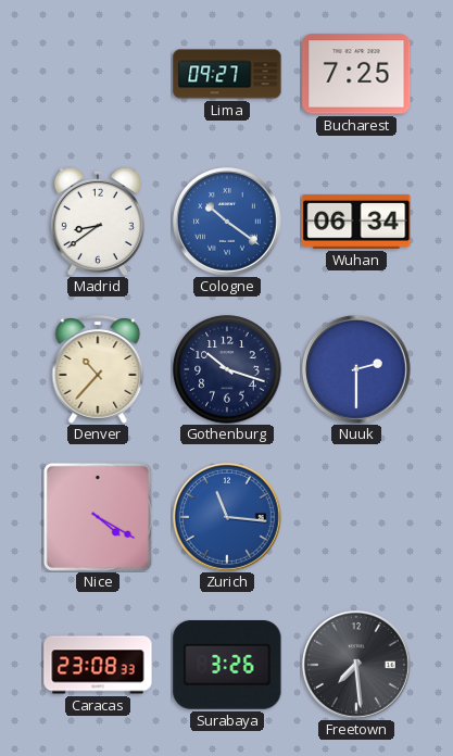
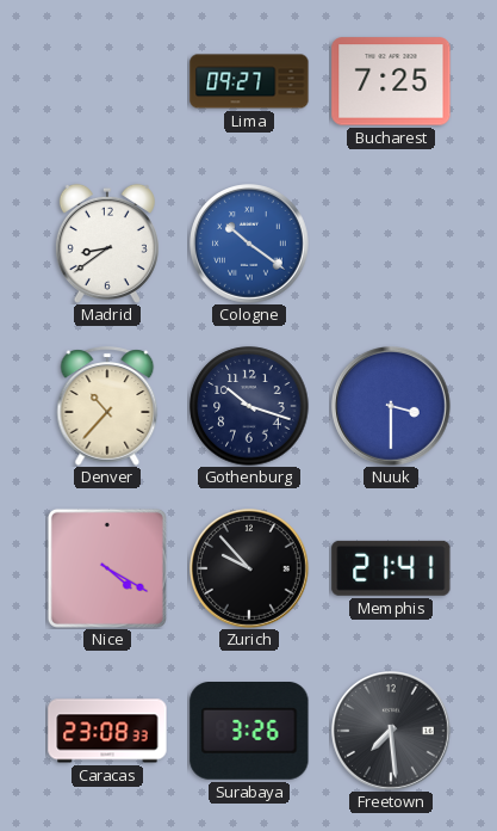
Wuhan: 06:34 -> none
Nuuk: 2:30 -> 3:30
Zurich: 11:16 -> 9:53
Zurich dial: blue -> black
Memphis: none -> 21:41
